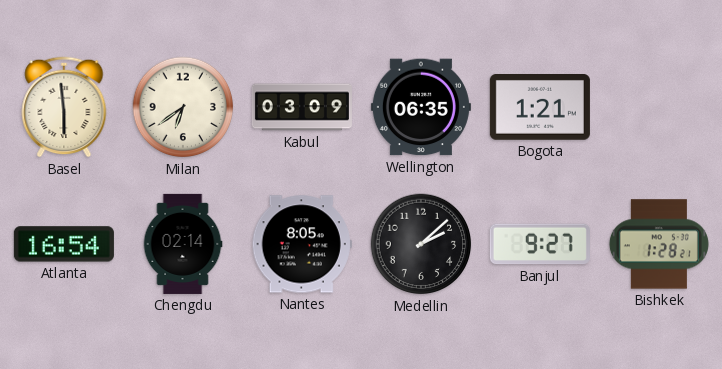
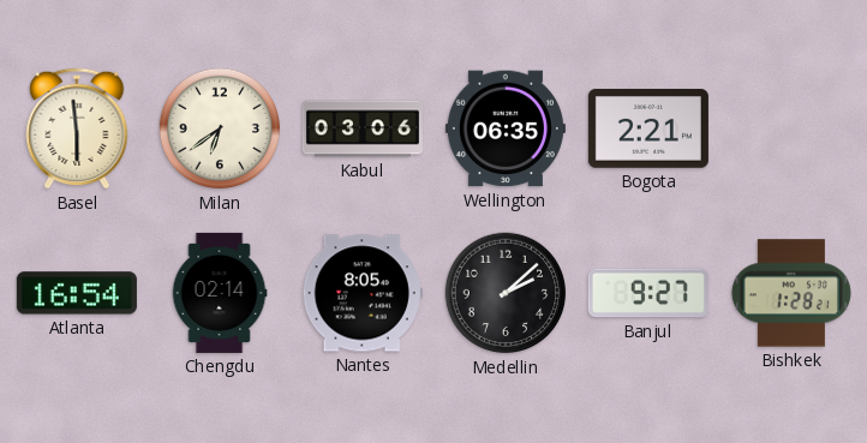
Kabul: 03:09 -> 03:06
Bogota: 1:21 -> 2:21
